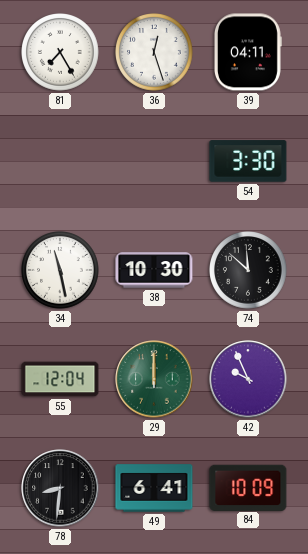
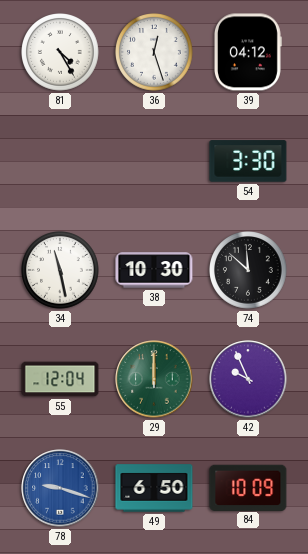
81: 7:25 -> 4:25
39: 04:11 -> 04:12
78: 8:31 -> 9:18
78 dial: black -> blue
49: 6:41 -> 6:50
